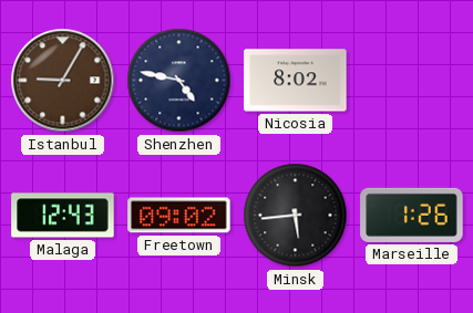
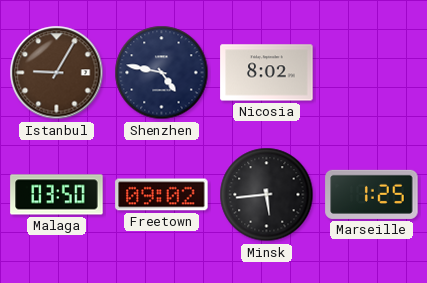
Malaga: 12:43 -> 03:50
Marseille: 1:26 -> 1:25
